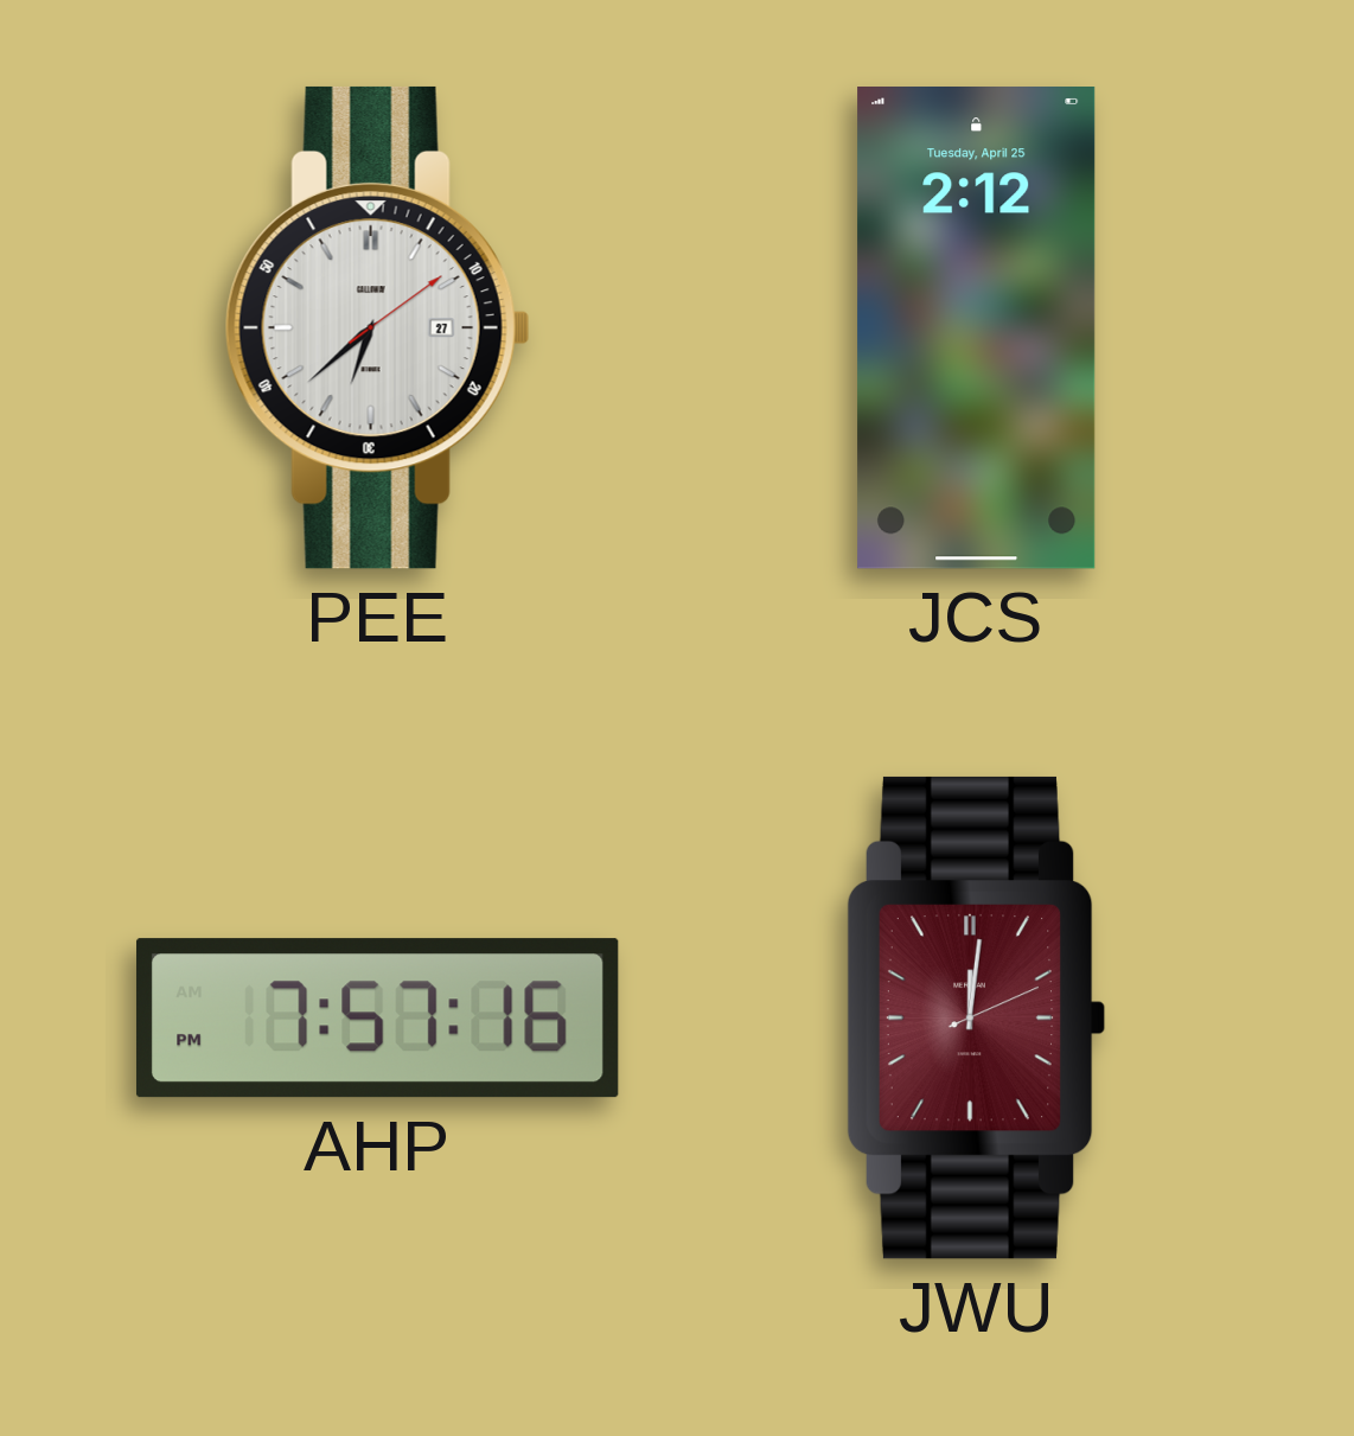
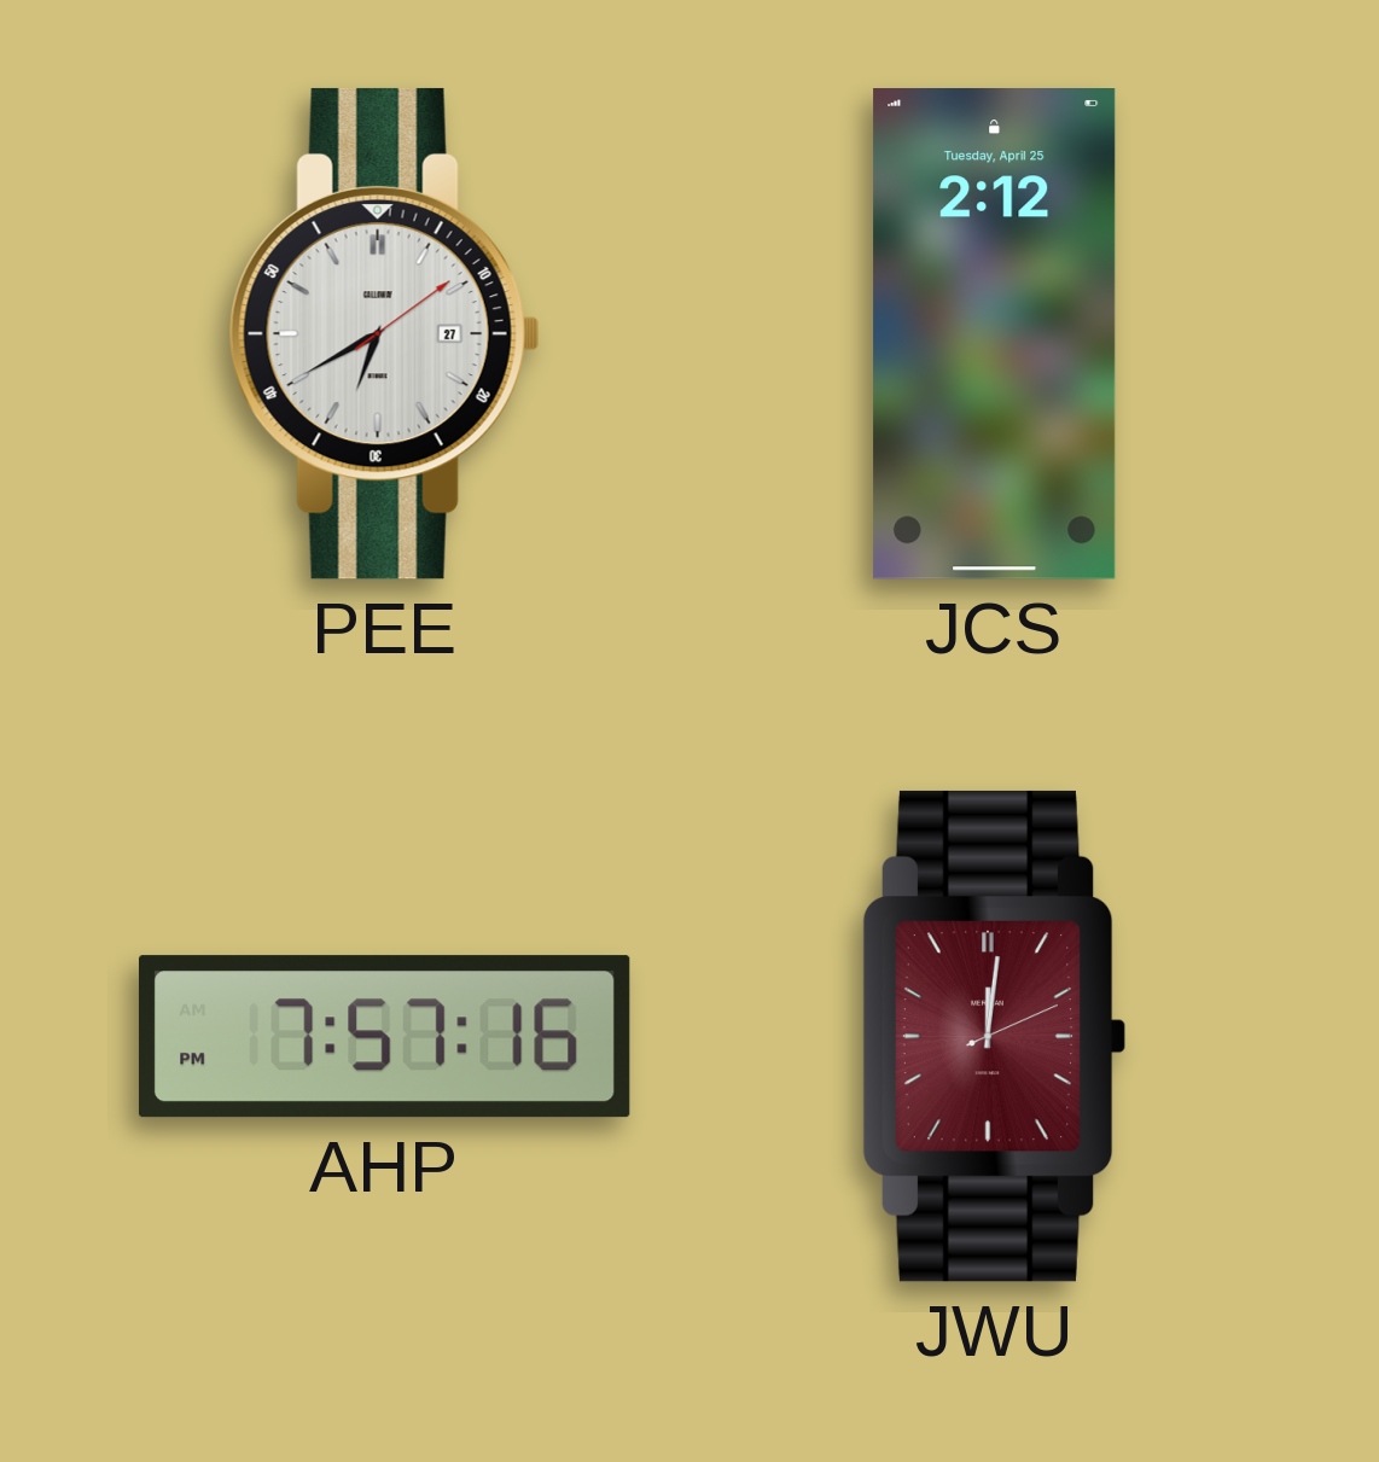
PEE: 6:38 -> 6:40
